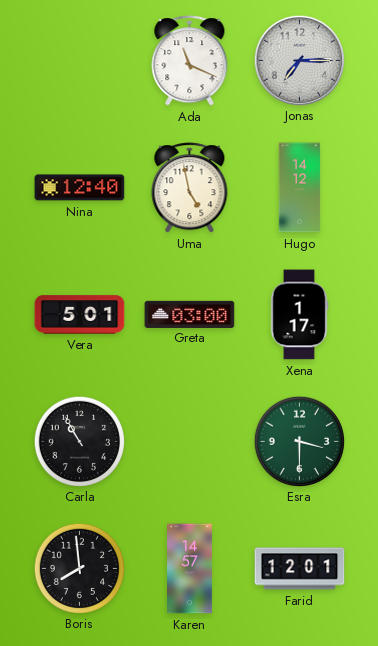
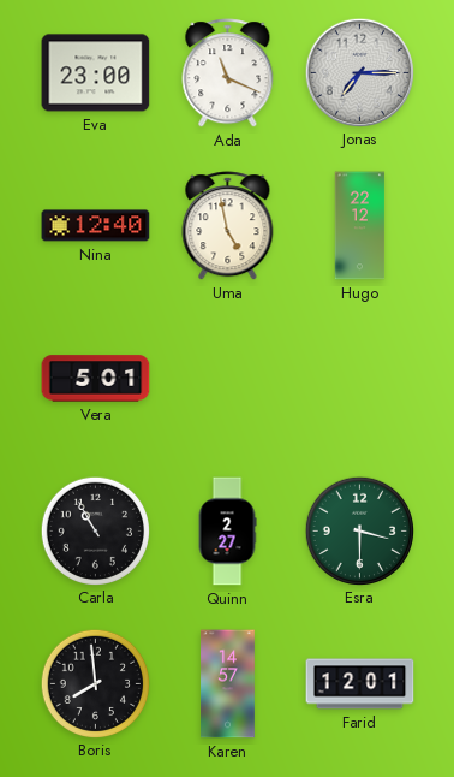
Eva: none -> 23:00
Hugo: 14:12 -> 22:12
Greta: 03:00 -> none
Xena: 1:17 -> none
Quinn: none -> 2:27
